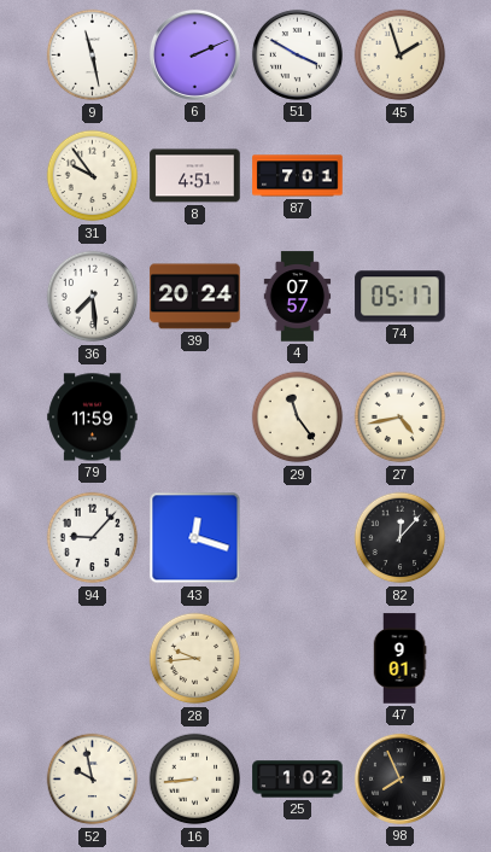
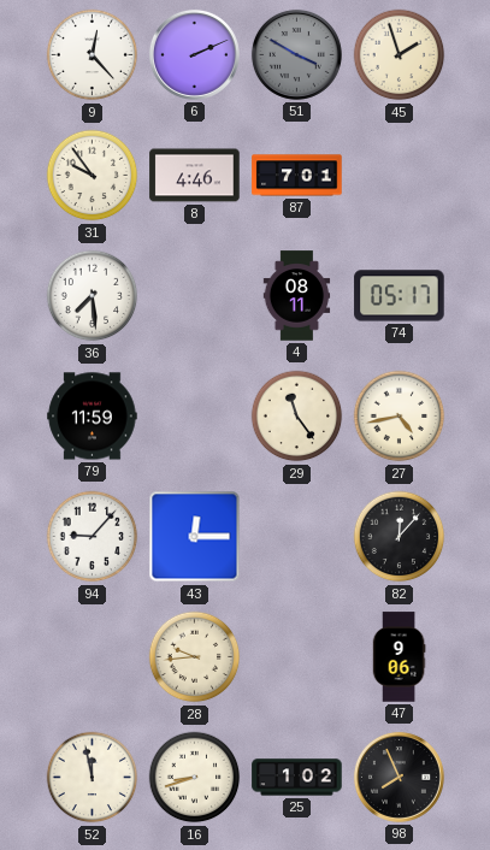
9: 11:28 -> 12:23
51 dial: white -> grey
8: 4:51 -> 4:46
39: 20:24 -> none
4: 07:57 -> 08:11
43: 12:18 -> 12:15
47: 9:01 -> 9:06
52: 9:58 -> 11:58
16: 8:44 -> 8:42
